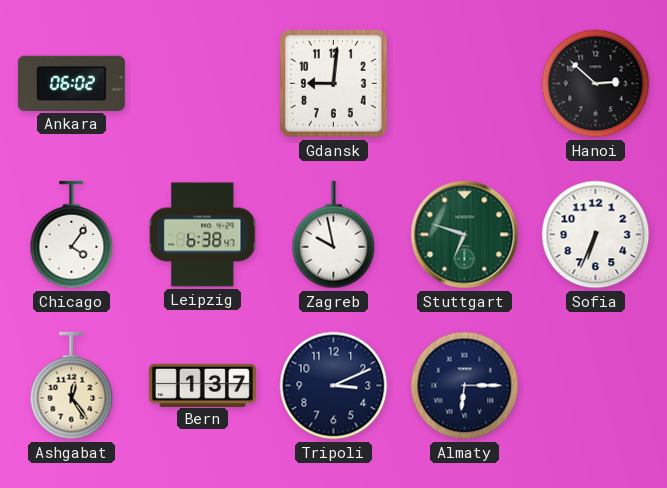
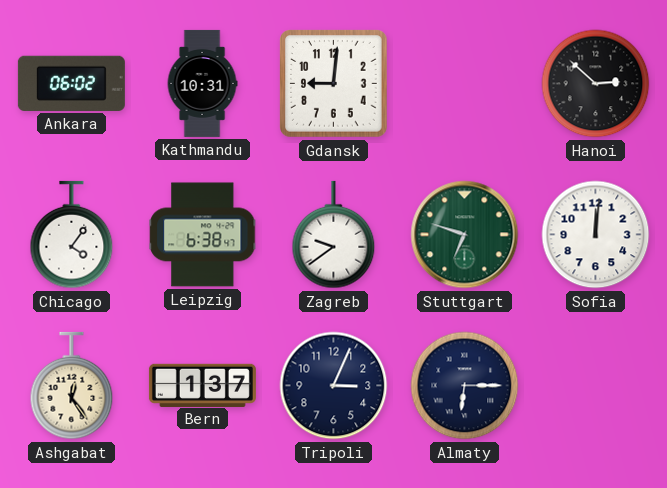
Kathmandu: none -> 10:31
Zagreb: 9:58 -> 9:39
Sofia: 6:34 -> 12:01
Tripoli: 3:11 -> 3:04
